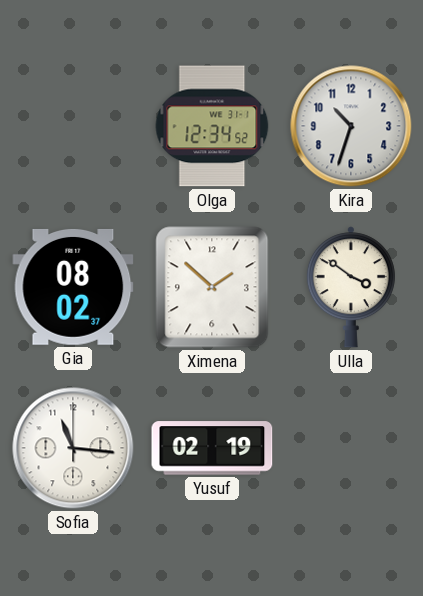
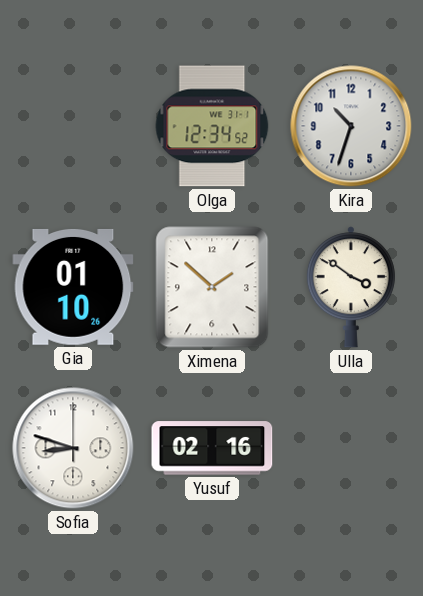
Gia: 08:02 -> 01:10
Sofia: 11:16 -> 8:48
Yusuf: 02:19 -> 02:16
